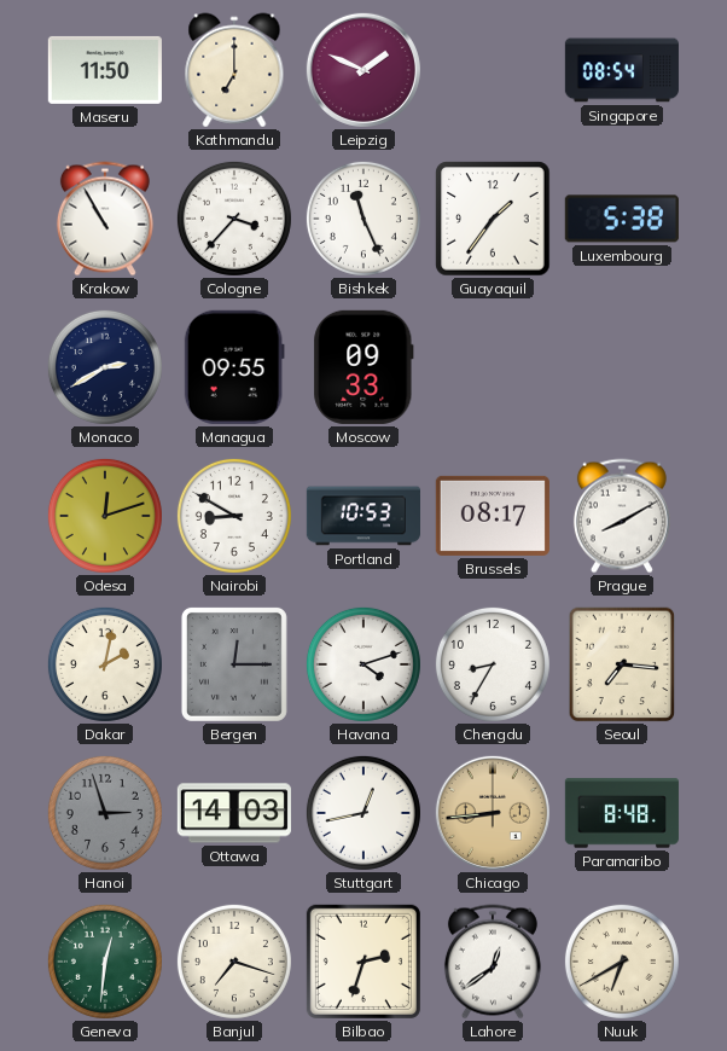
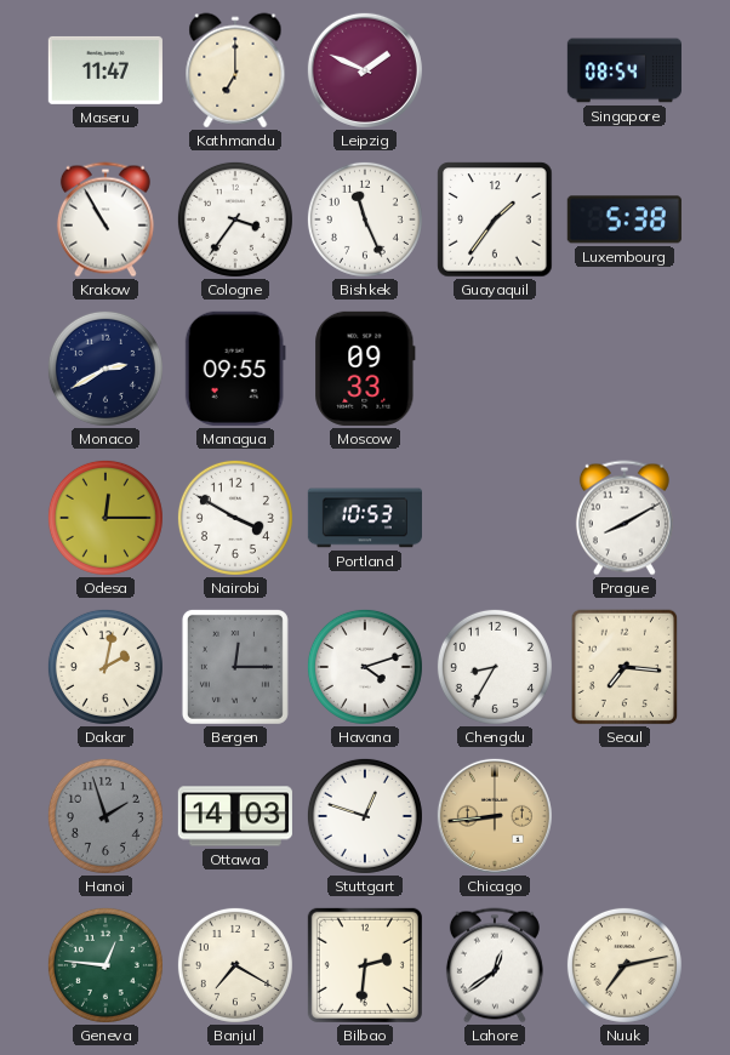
Maseru: 11:50 -> 11:47
Cologne: 3:37 -> 3:36
Odesa: 12:12 -> 12:15
Nairobi: 8:50 -> 3:50
Brussels: 08:17 -> none
Hanoi: 2:57 -> 1:57
Stuttgart: 12:43 -> 12:48
Paramaribo: 8:48 -> none
Geneva: 12:31 -> 12:46
Banjul: 7:18 -> 7:20
Bilbao: 2:33 -> 2:31
Nuuk: 6:40 -> 7:13
